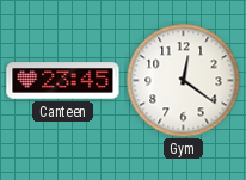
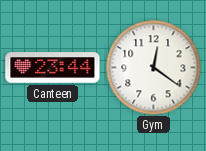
Canteen: 23:45 -> 23:44
